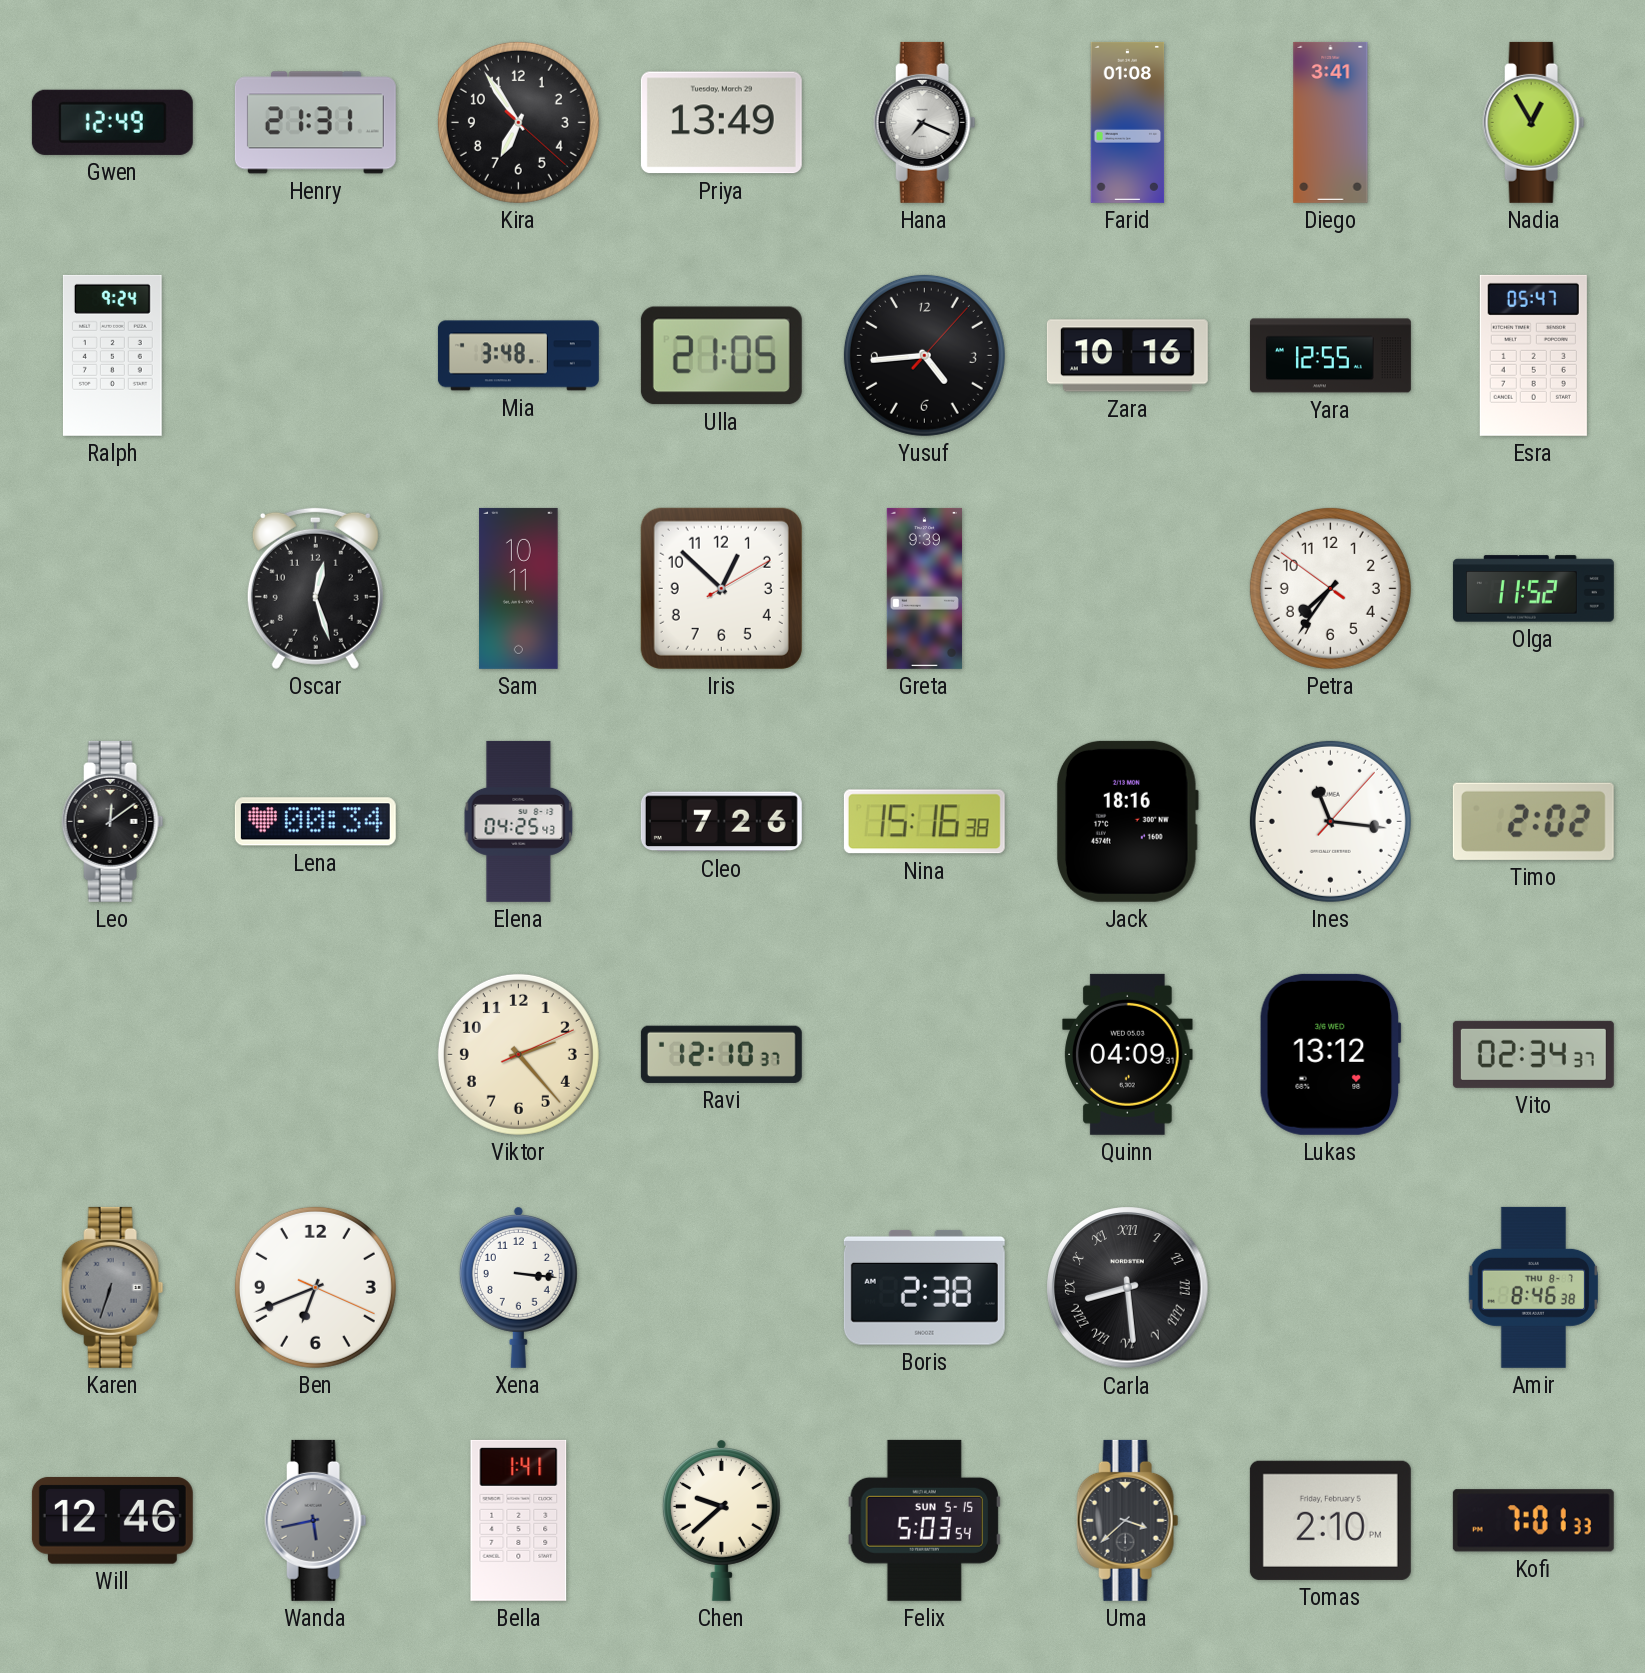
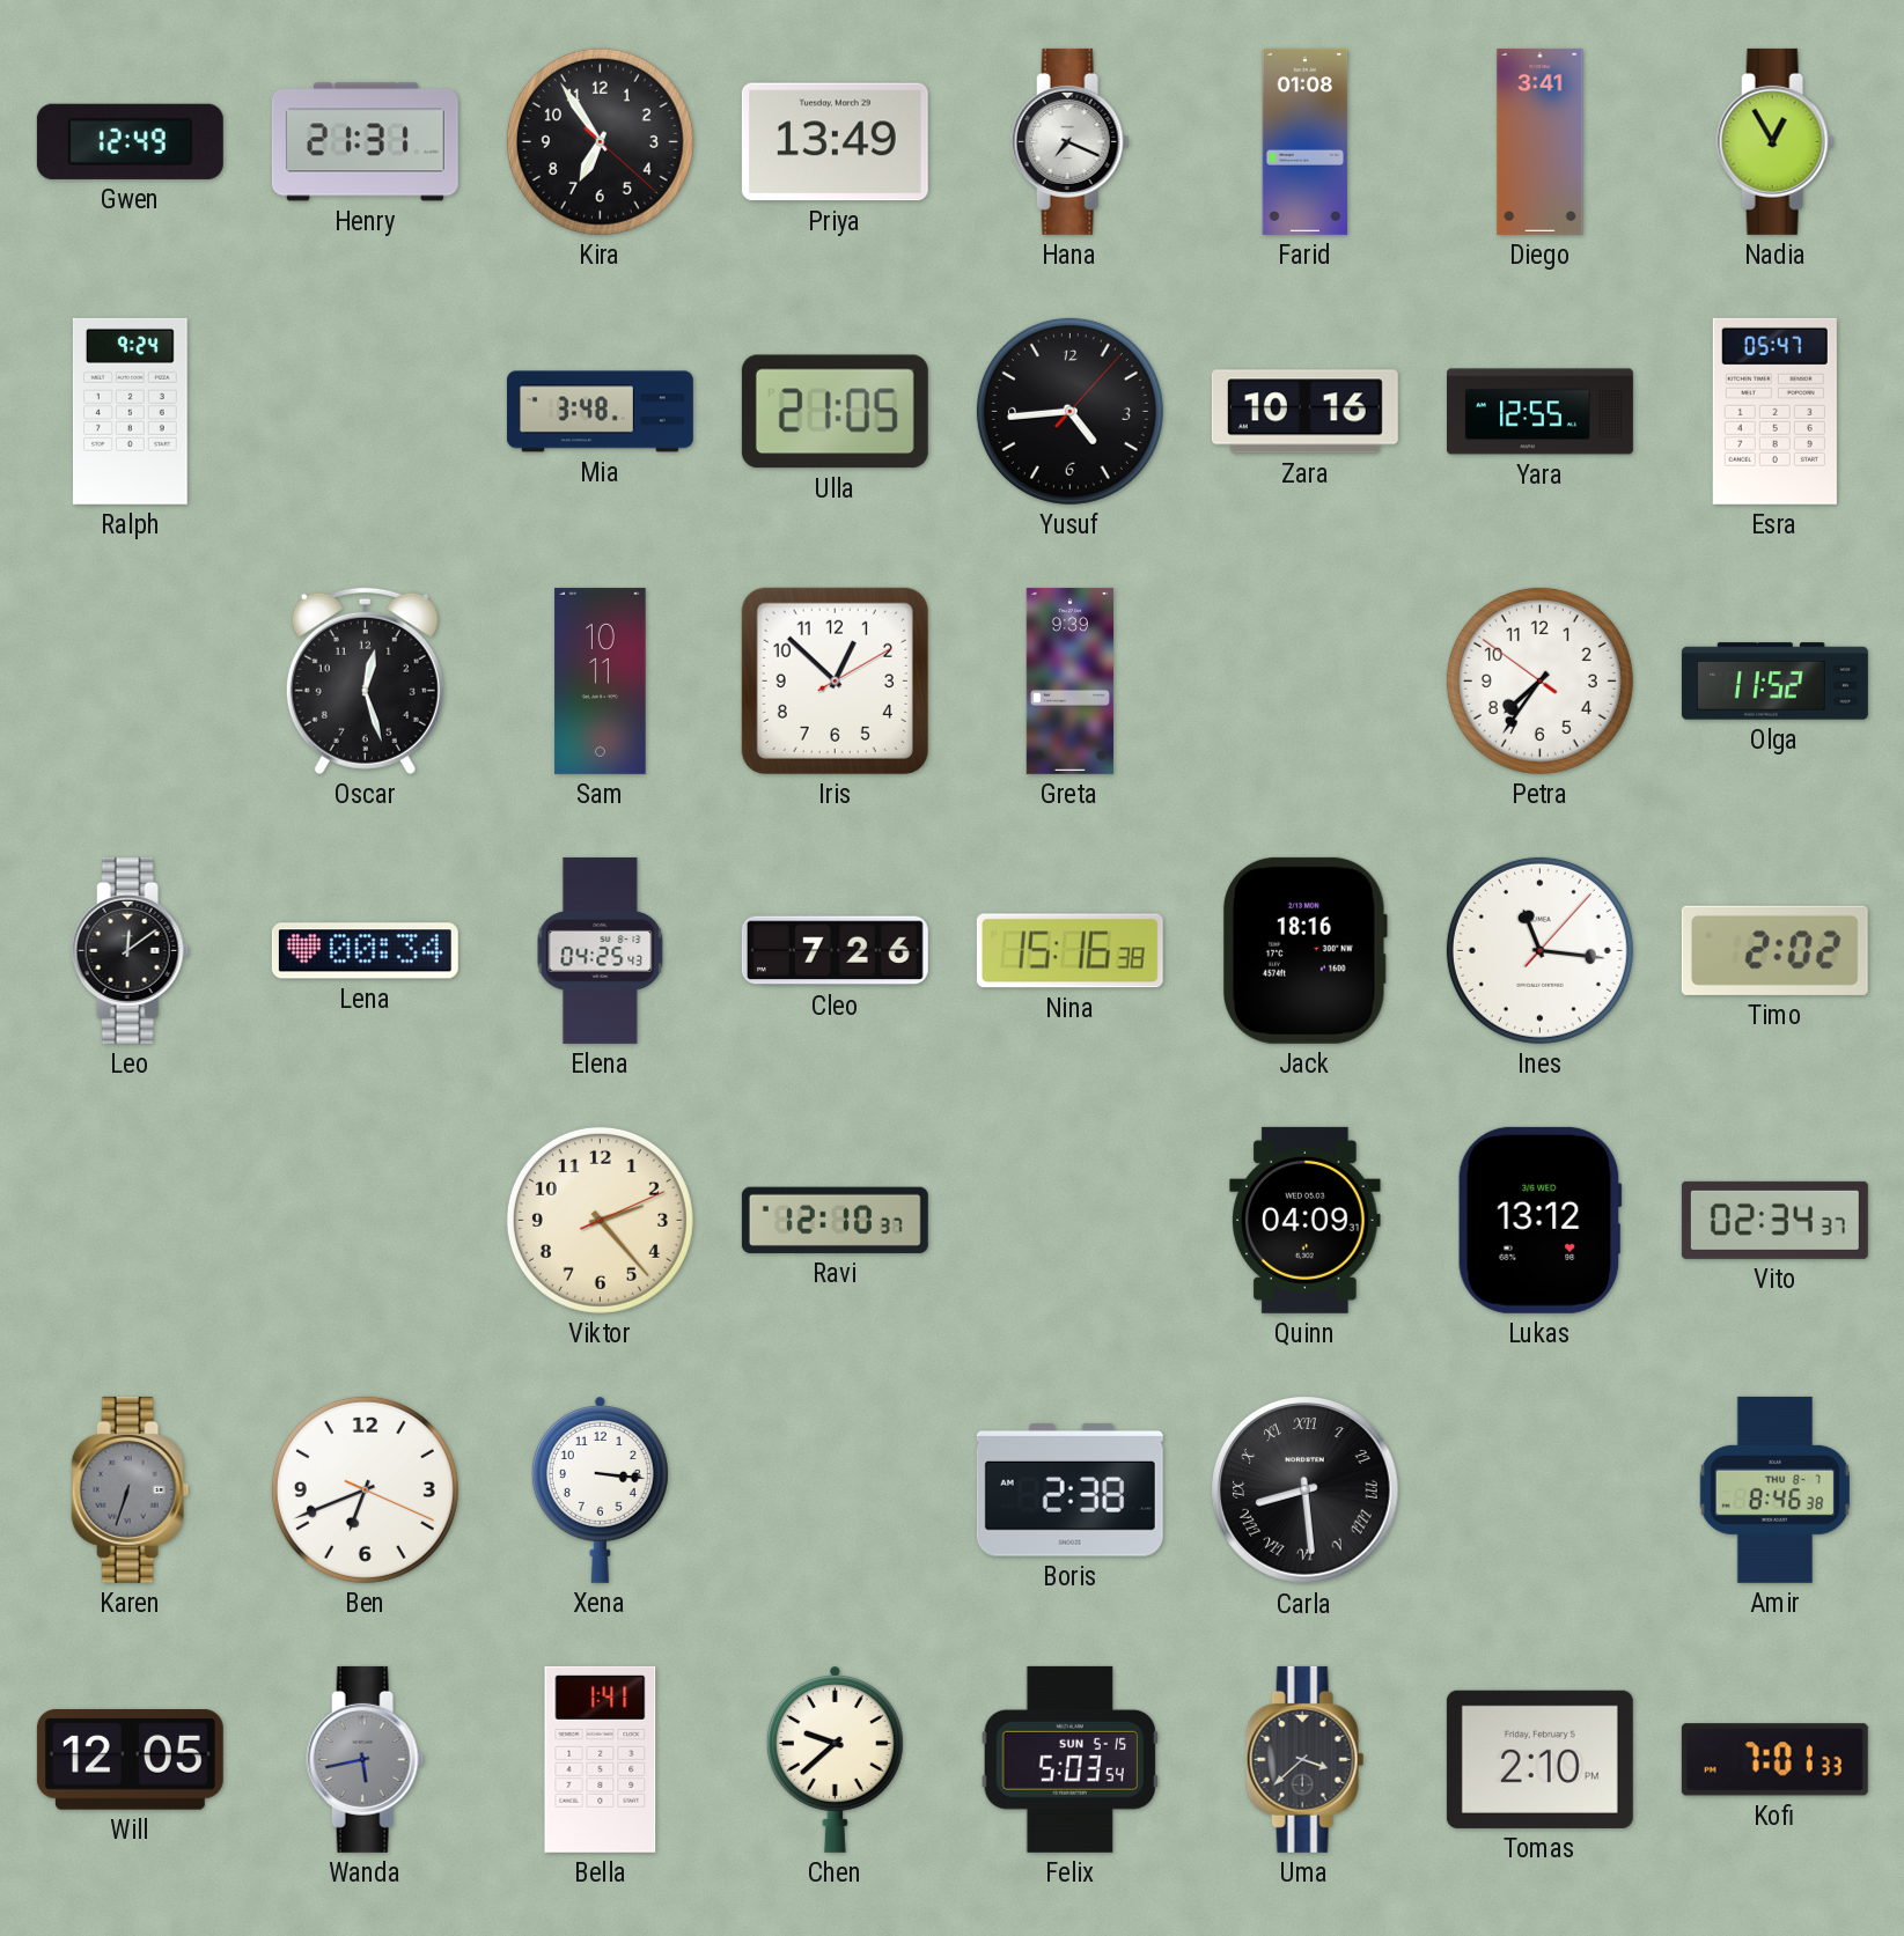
Will: 12:46 -> 12:05
